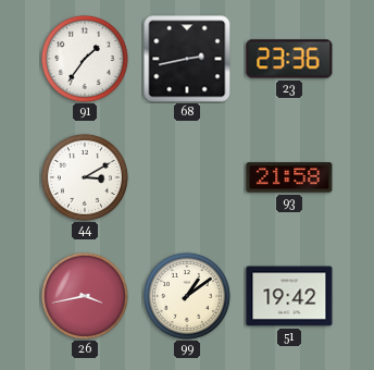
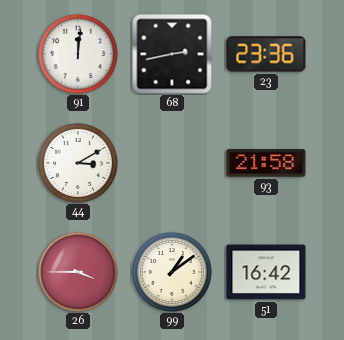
91: 1:36 -> 12:01
26: 3:43 -> 3:45
51: 19:42 -> 16:42
